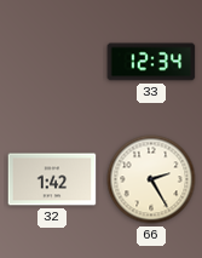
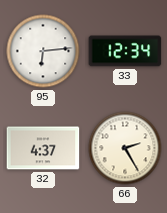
95: none -> 6:14
32: 1:42 -> 4:37
